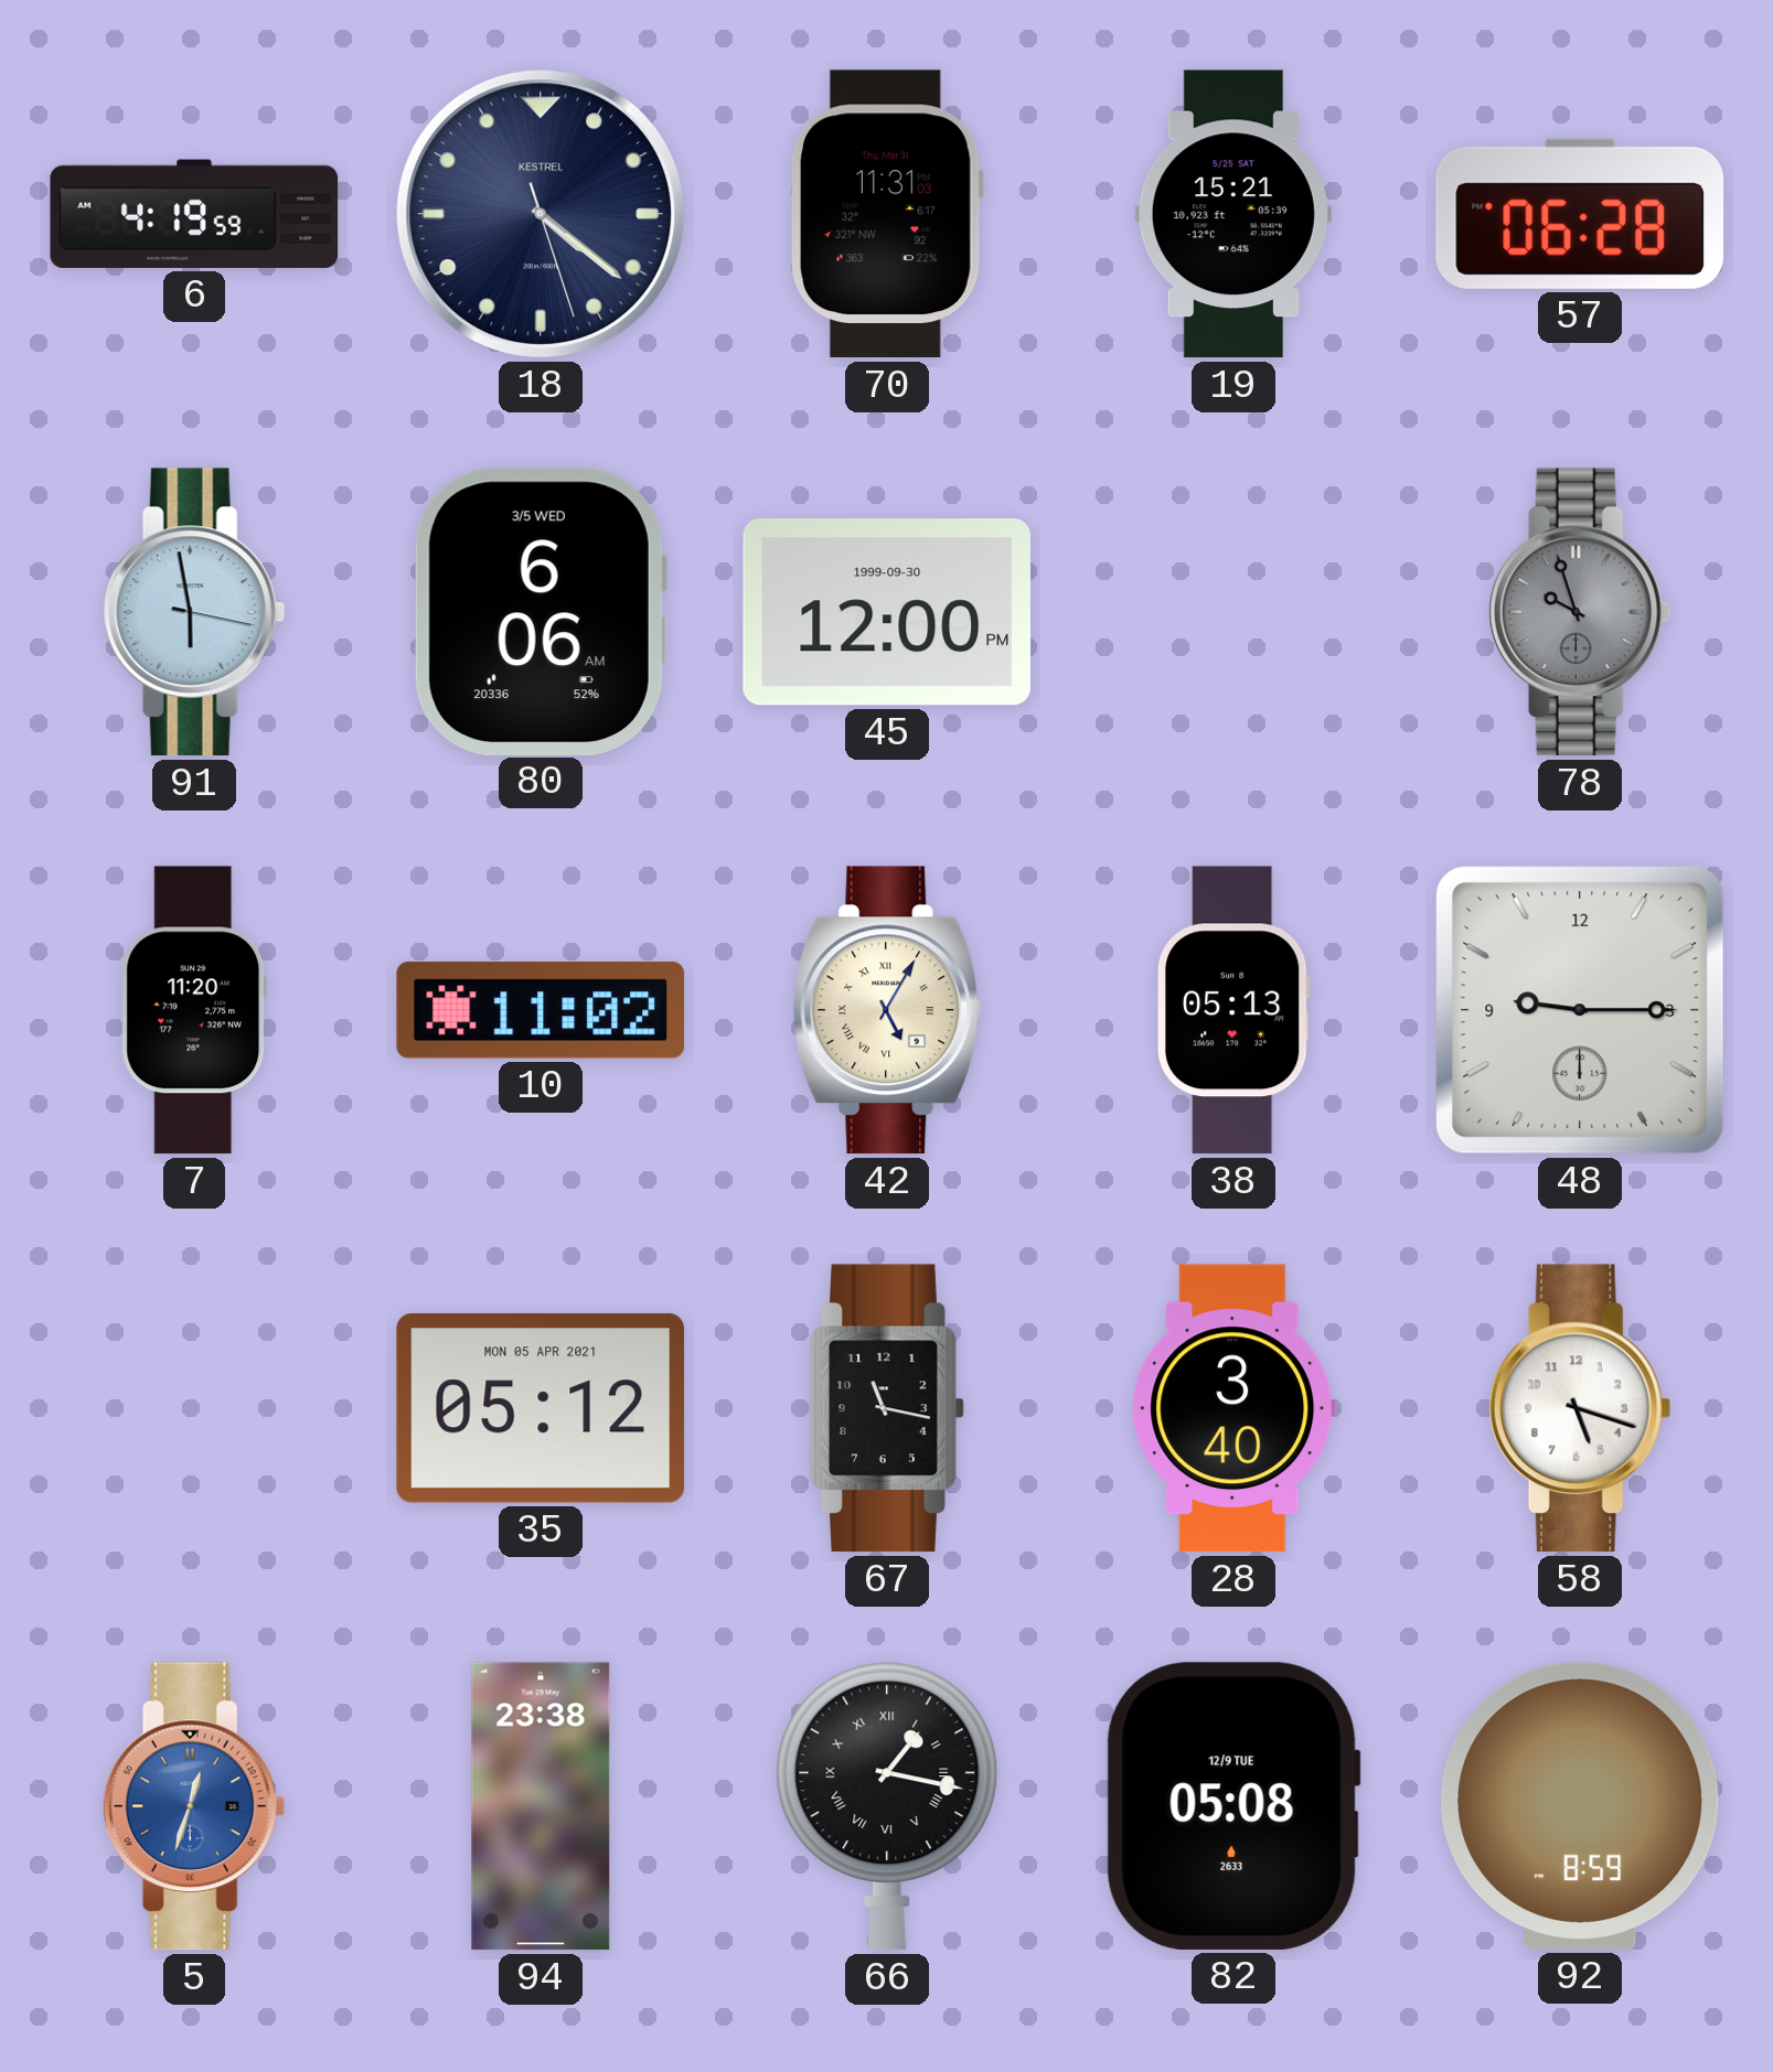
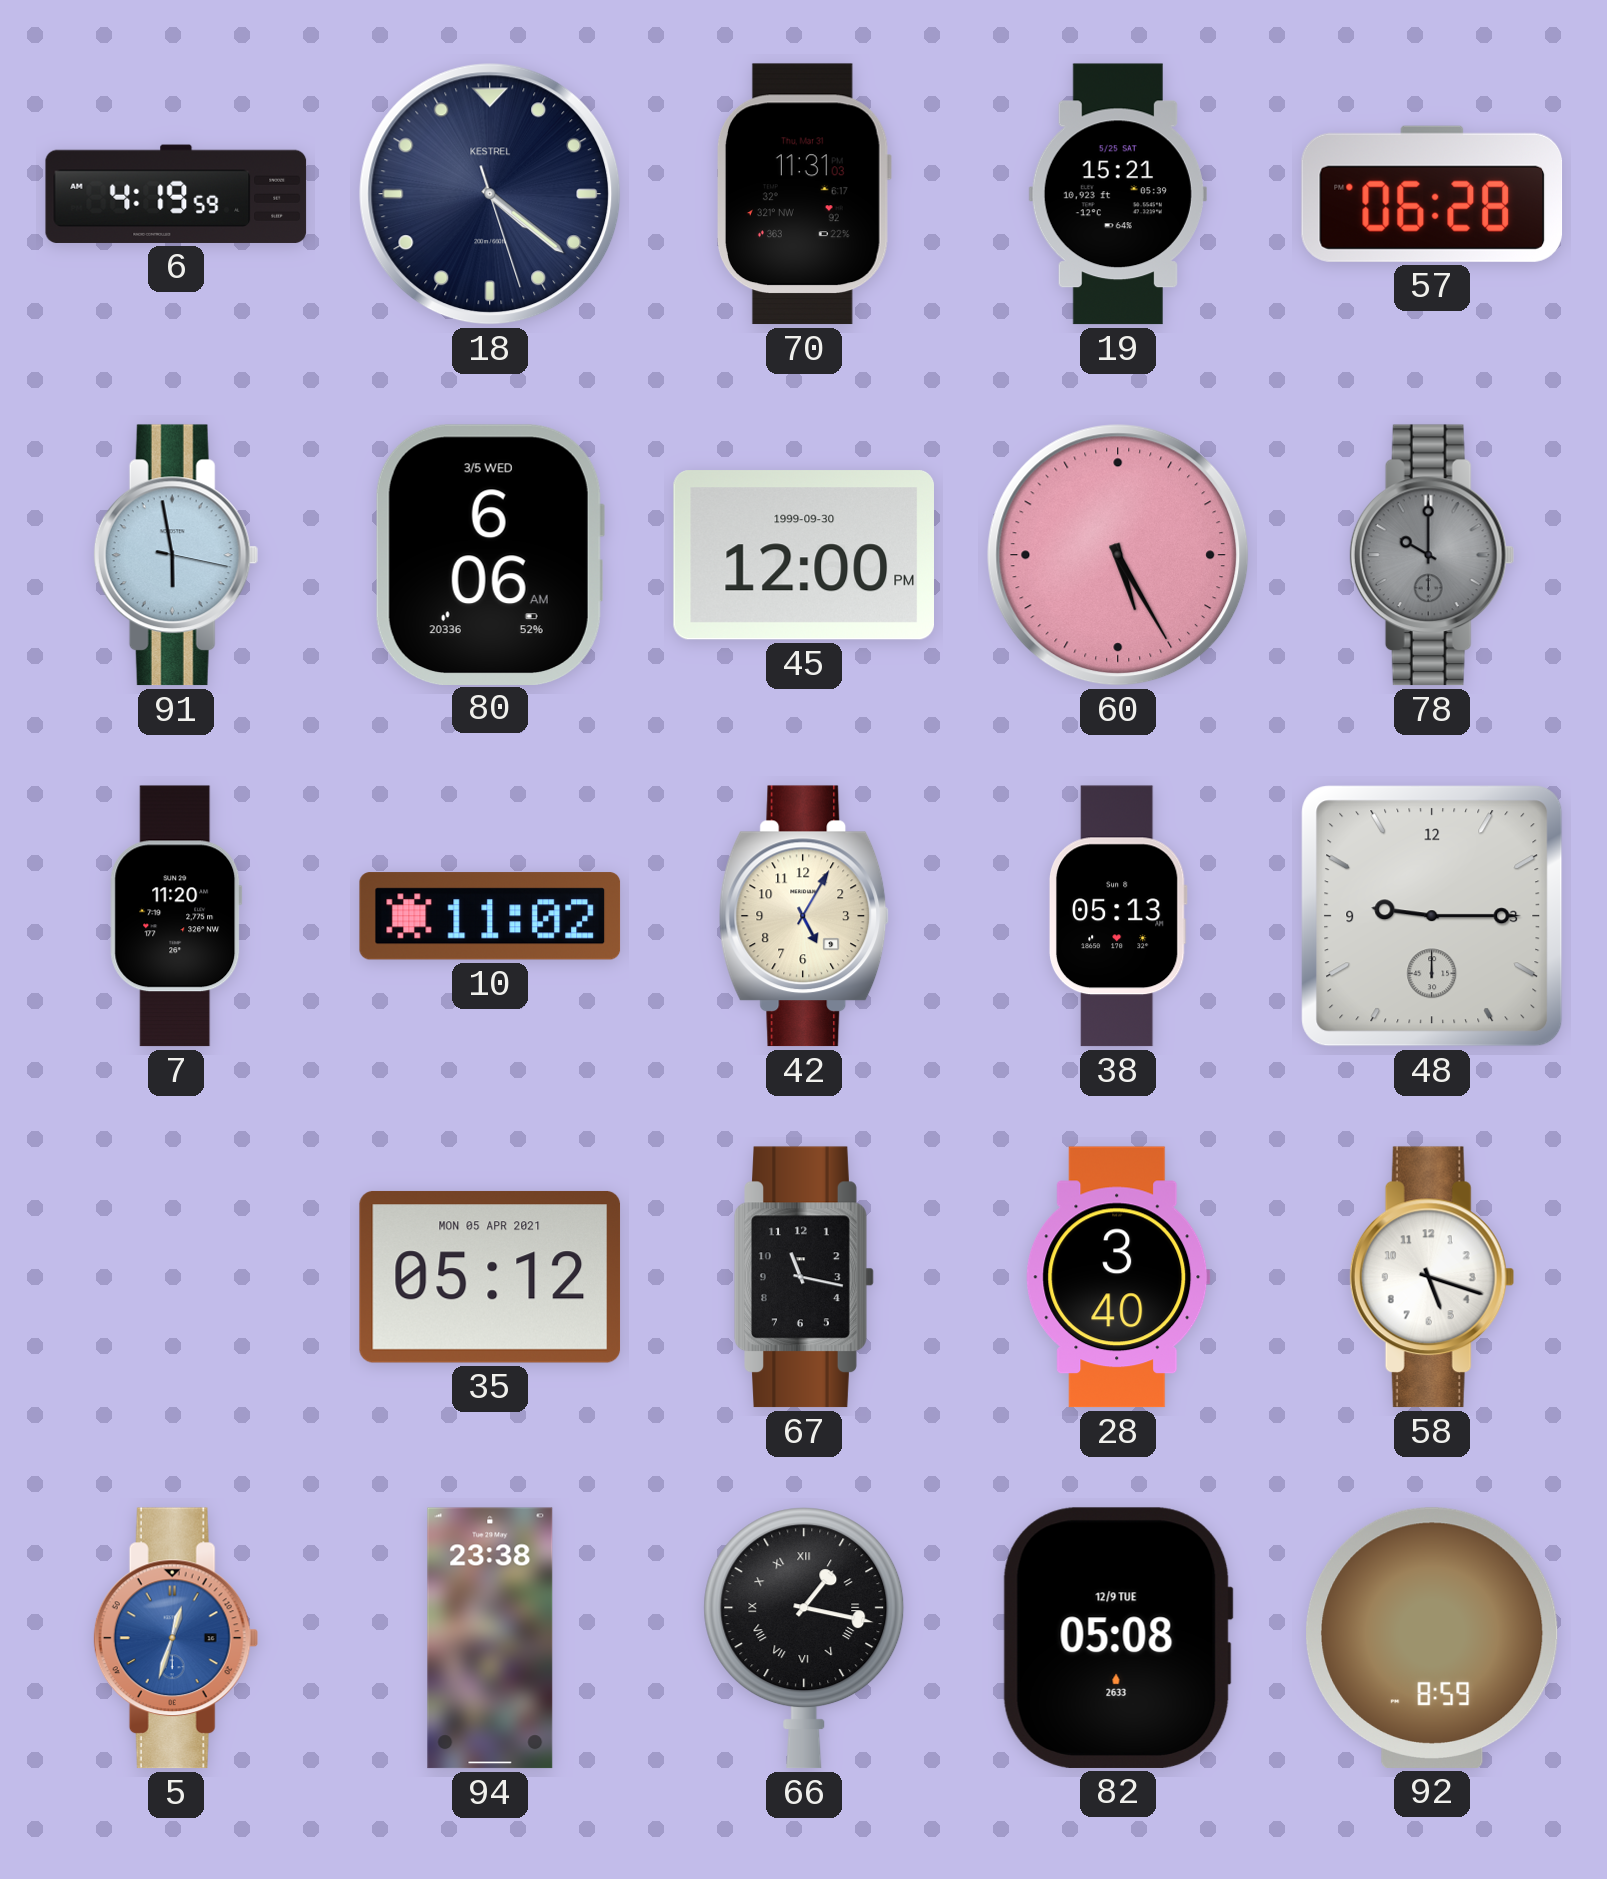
60: none -> 5:25
78: 9:57 -> 10:00
42 numerals: Roman -> Arabic
